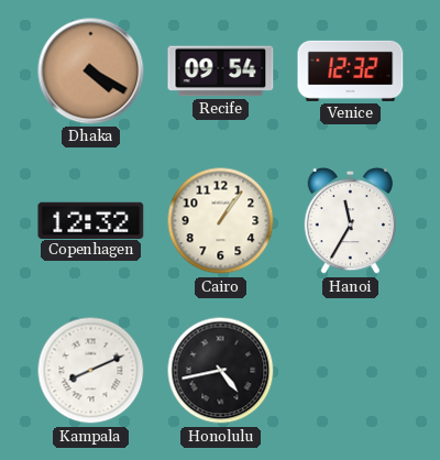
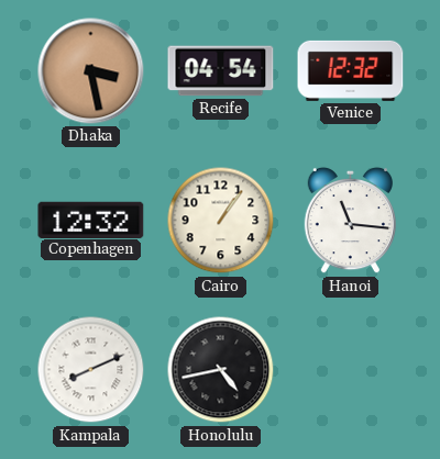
Dhaka: 4:20 -> 3:28
Recife: 09:54 -> 04:54
Hanoi: 11:35 -> 11:16
